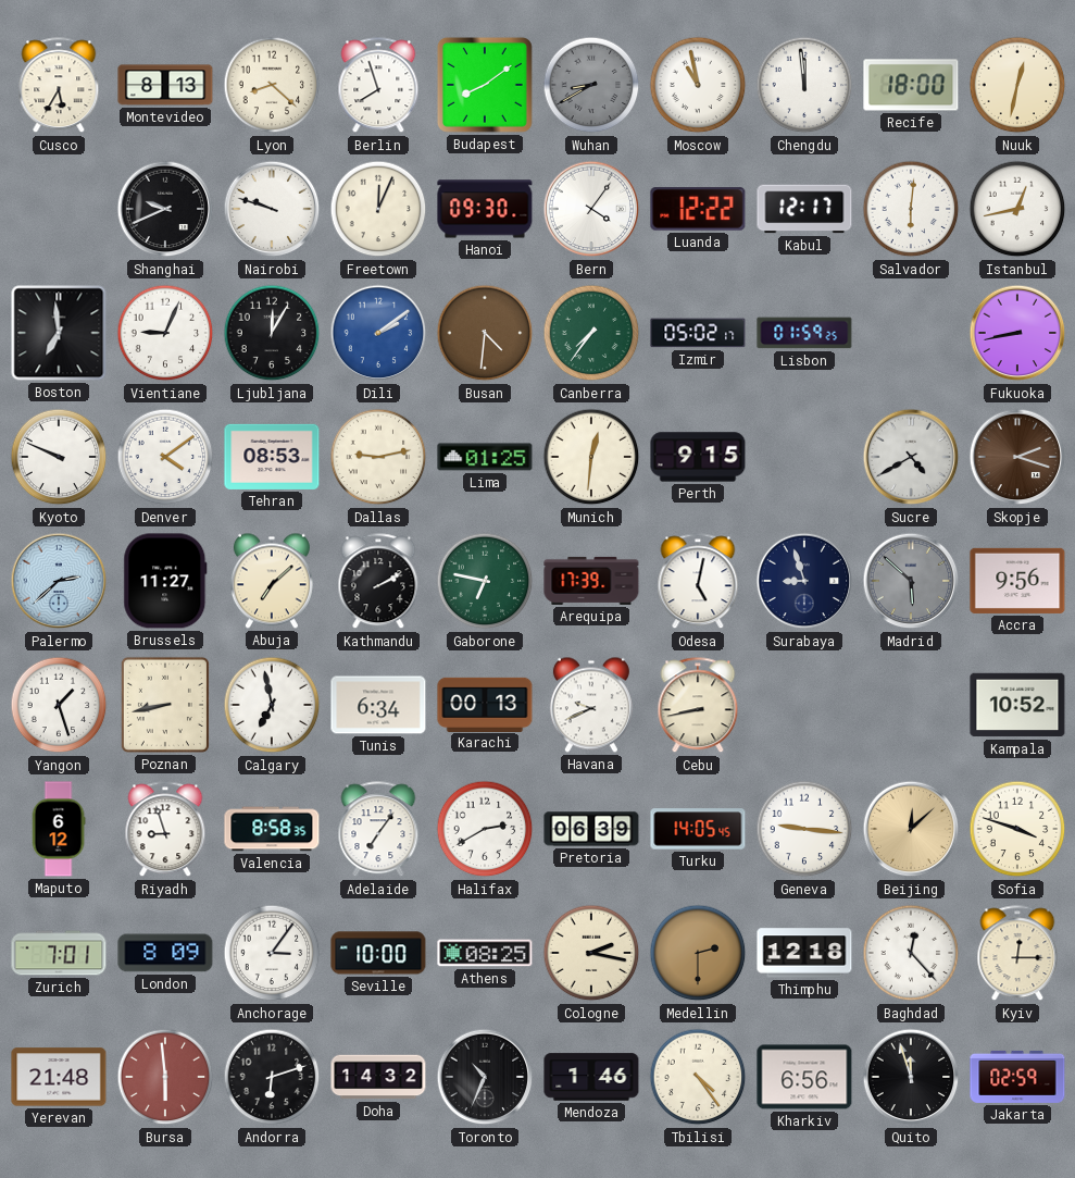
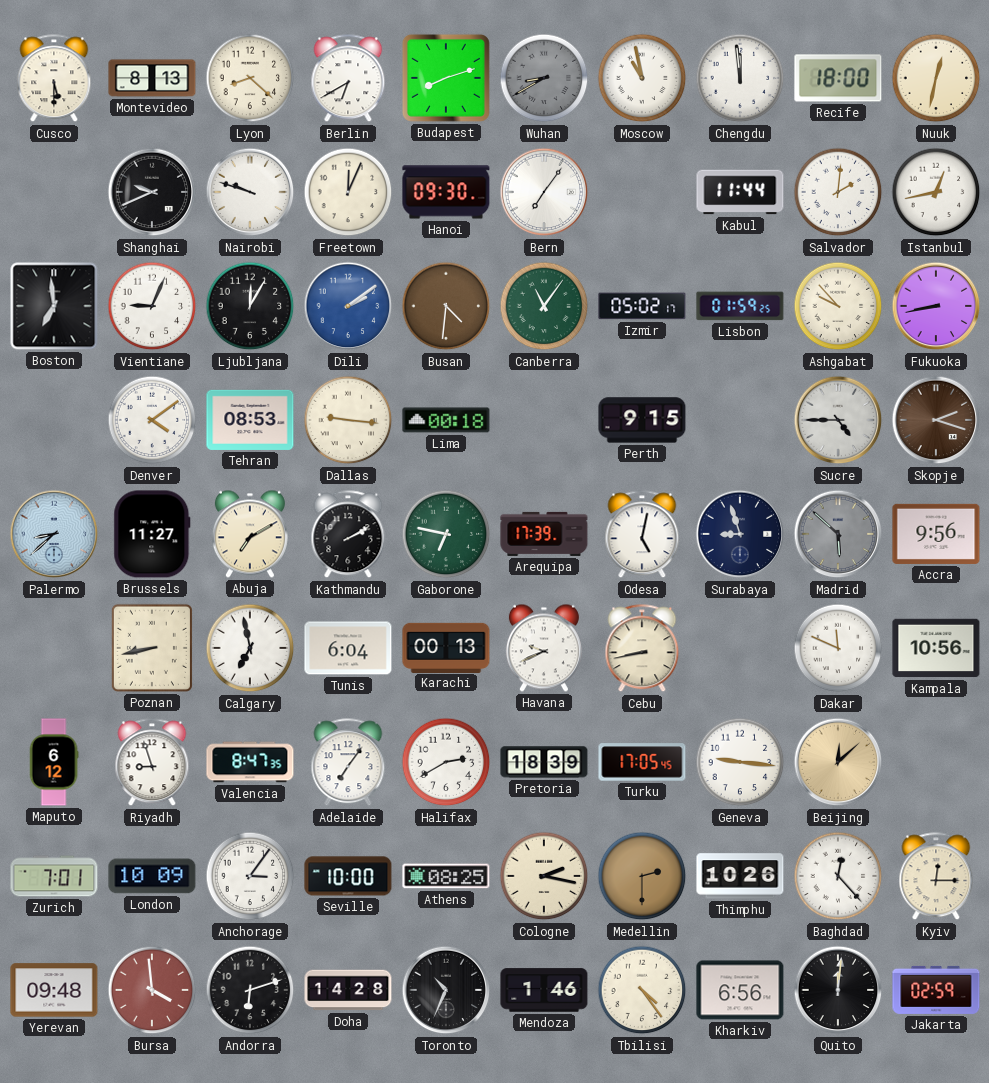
Cusco: 5:35 -> 5:30
Berlin: 7:57 -> 6:40
Budapest: 8:09 -> 8:12
Bern: 4:06 -> 7:06
Luanda: 12:22 -> none
Kabul: 12:17 -> 11:44
Salvador: 6:01 -> 2:01
Canberra: 7:36 -> 11:06
Ashgabat: none -> 9:53
Kyoto: 9:49 -> none
Dallas: 9:13 -> 9:16
Lima: 01:25 -> 00:18
Munich: 12:31 -> none
Sucre: 4:40 -> 4:45
Palermo: 2:38 -> 8:38
Abuja: 7:08 -> 7:10
Yangon: 1:27 -> none
Tunis: 6:34 -> 6:04
Dakar: none -> 11:49
Kampala: 10:52 -> 10:56
Valencia: 8:58 -> 8:47
Pretoria: 06:39 -> 18:39
Turku: 14:05 -> 17:05
Sofia: 3:48 -> none
London: 8:09 -> 10:09
Thimphu: 12:18 -> 10:26
Yerevan: 21:48 -> 09:48
Bursa: 5:59 -> 3:59
Doha: 14:32 -> 14:28
Quito: 11:57 -> 12:01
